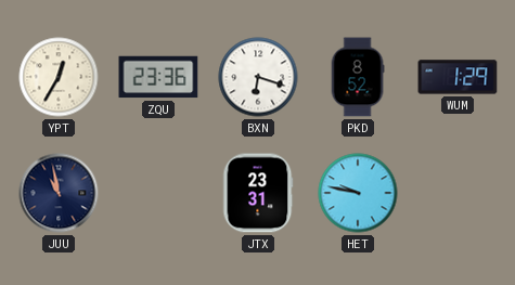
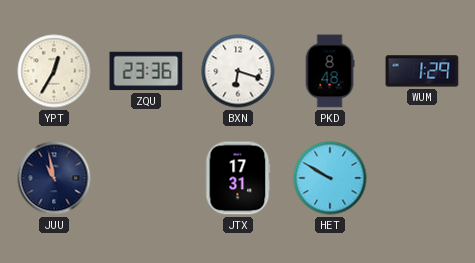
PKD: 8:52 -> 8:48
JTX: 23:31 -> 17:31
HET: 9:47 -> 9:50
